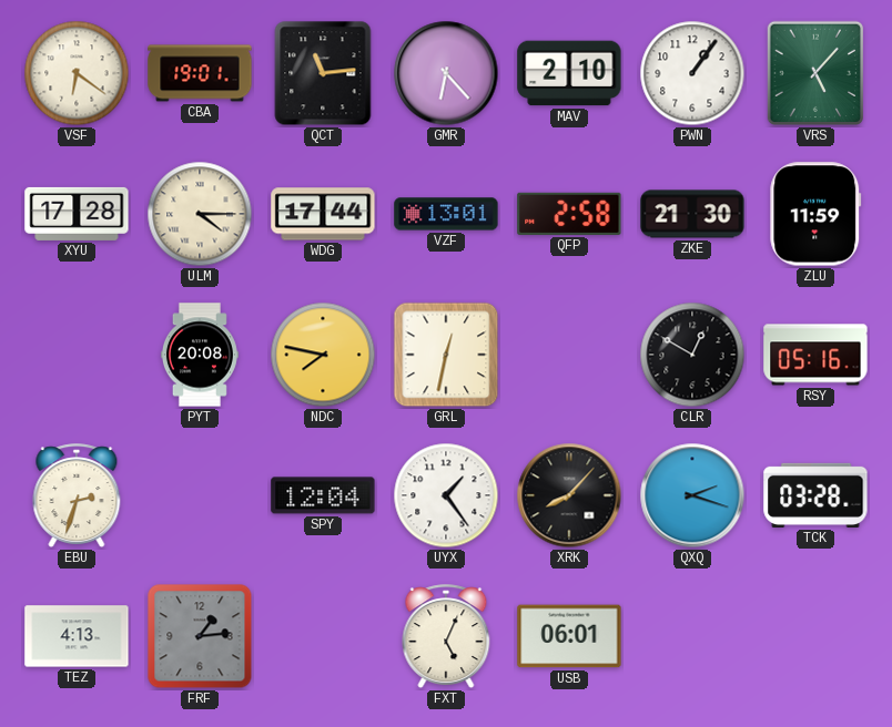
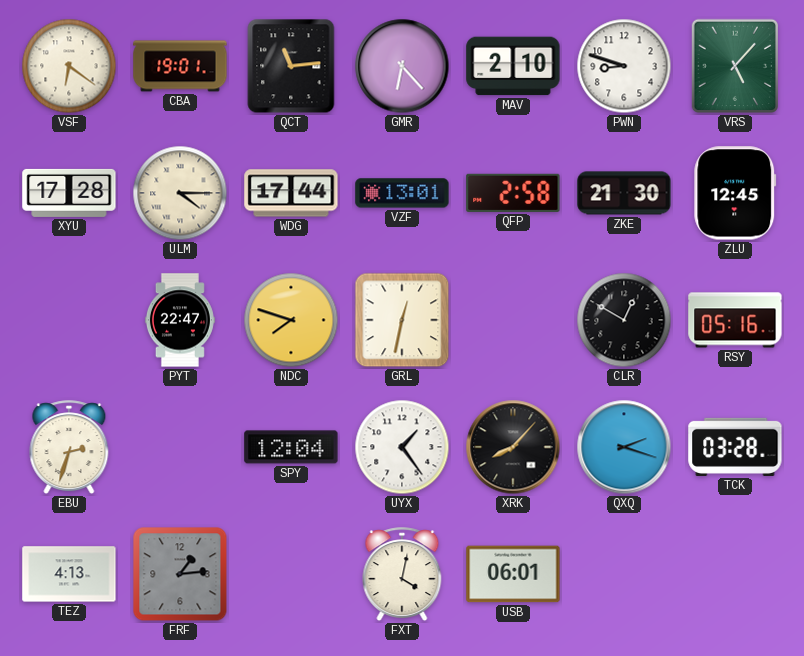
PWN: 1:06 -> 8:48
ZLU: 11:59 -> 12:45
PYT: 20:08 -> 22:47
NDC: 7:47 -> 7:48
FXT: 5:04 -> 4:02
